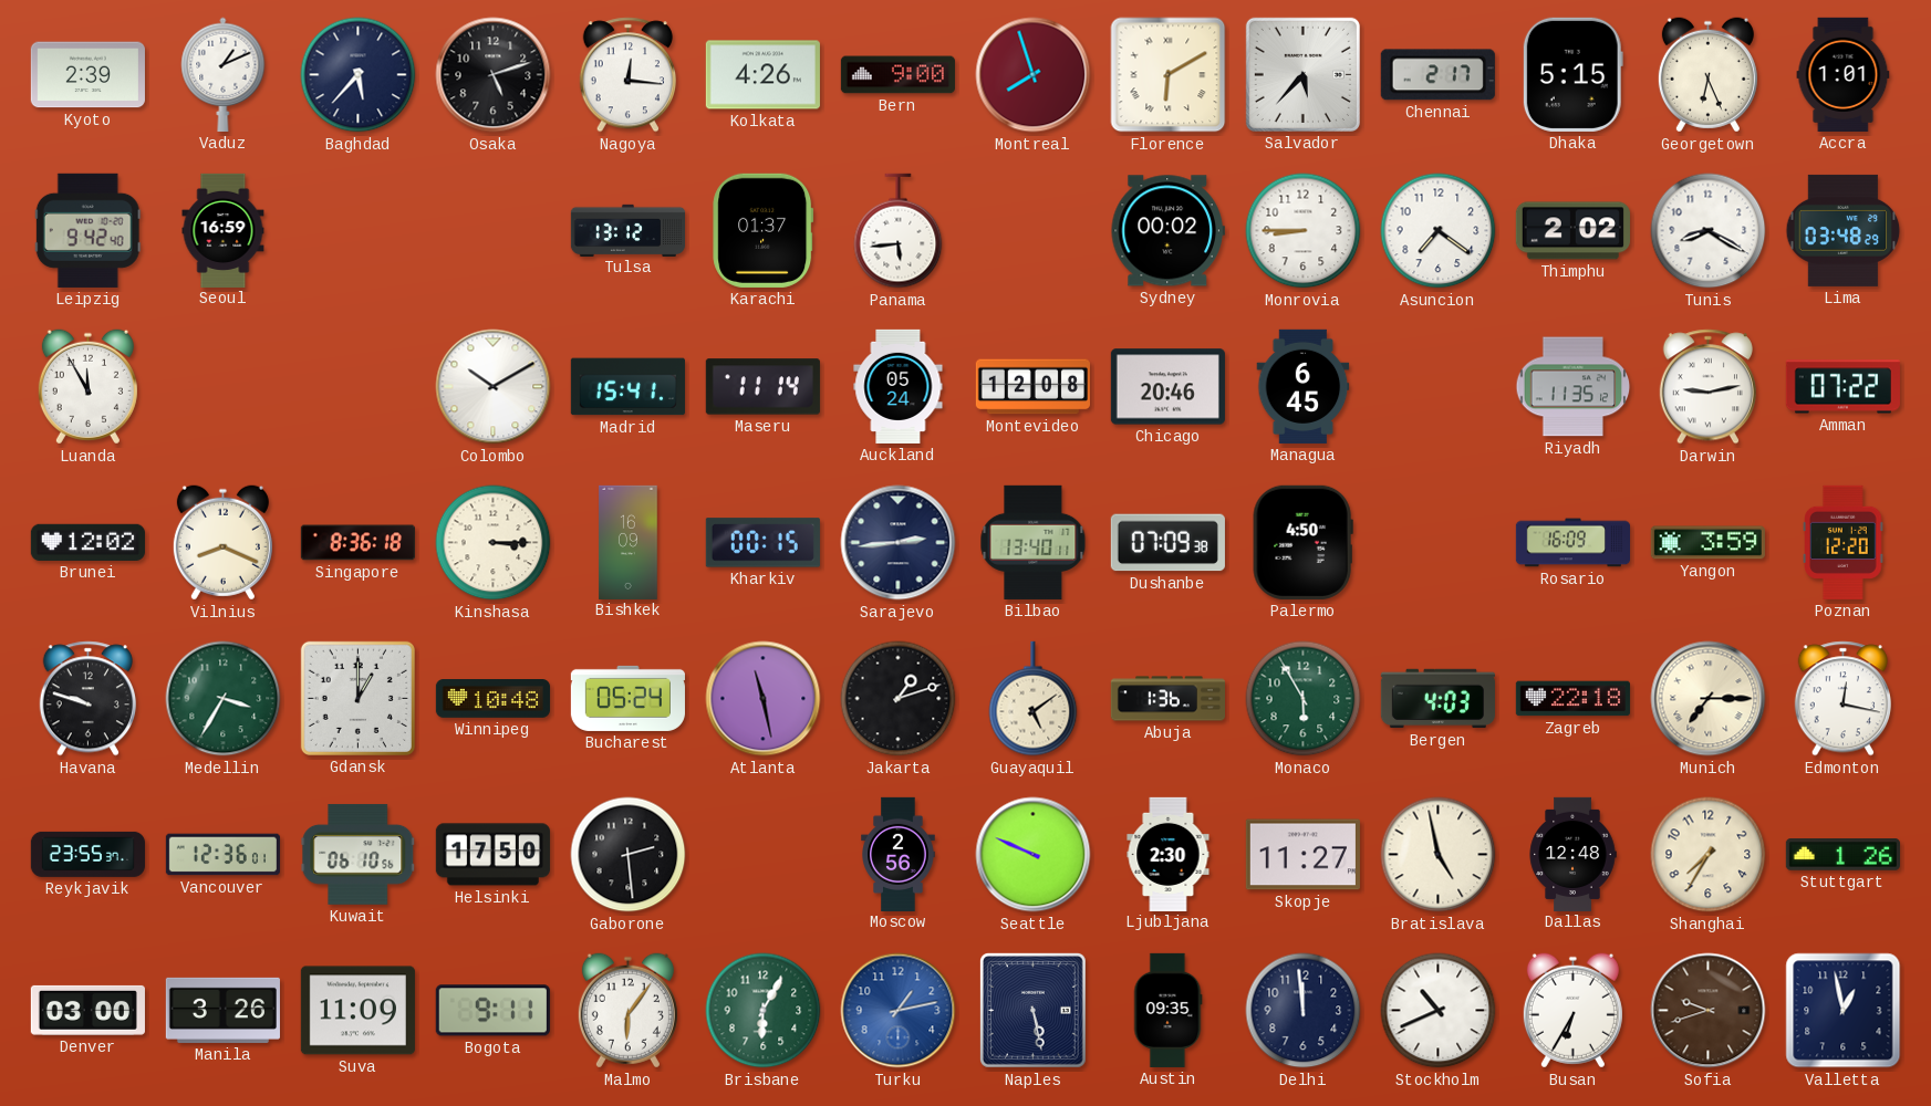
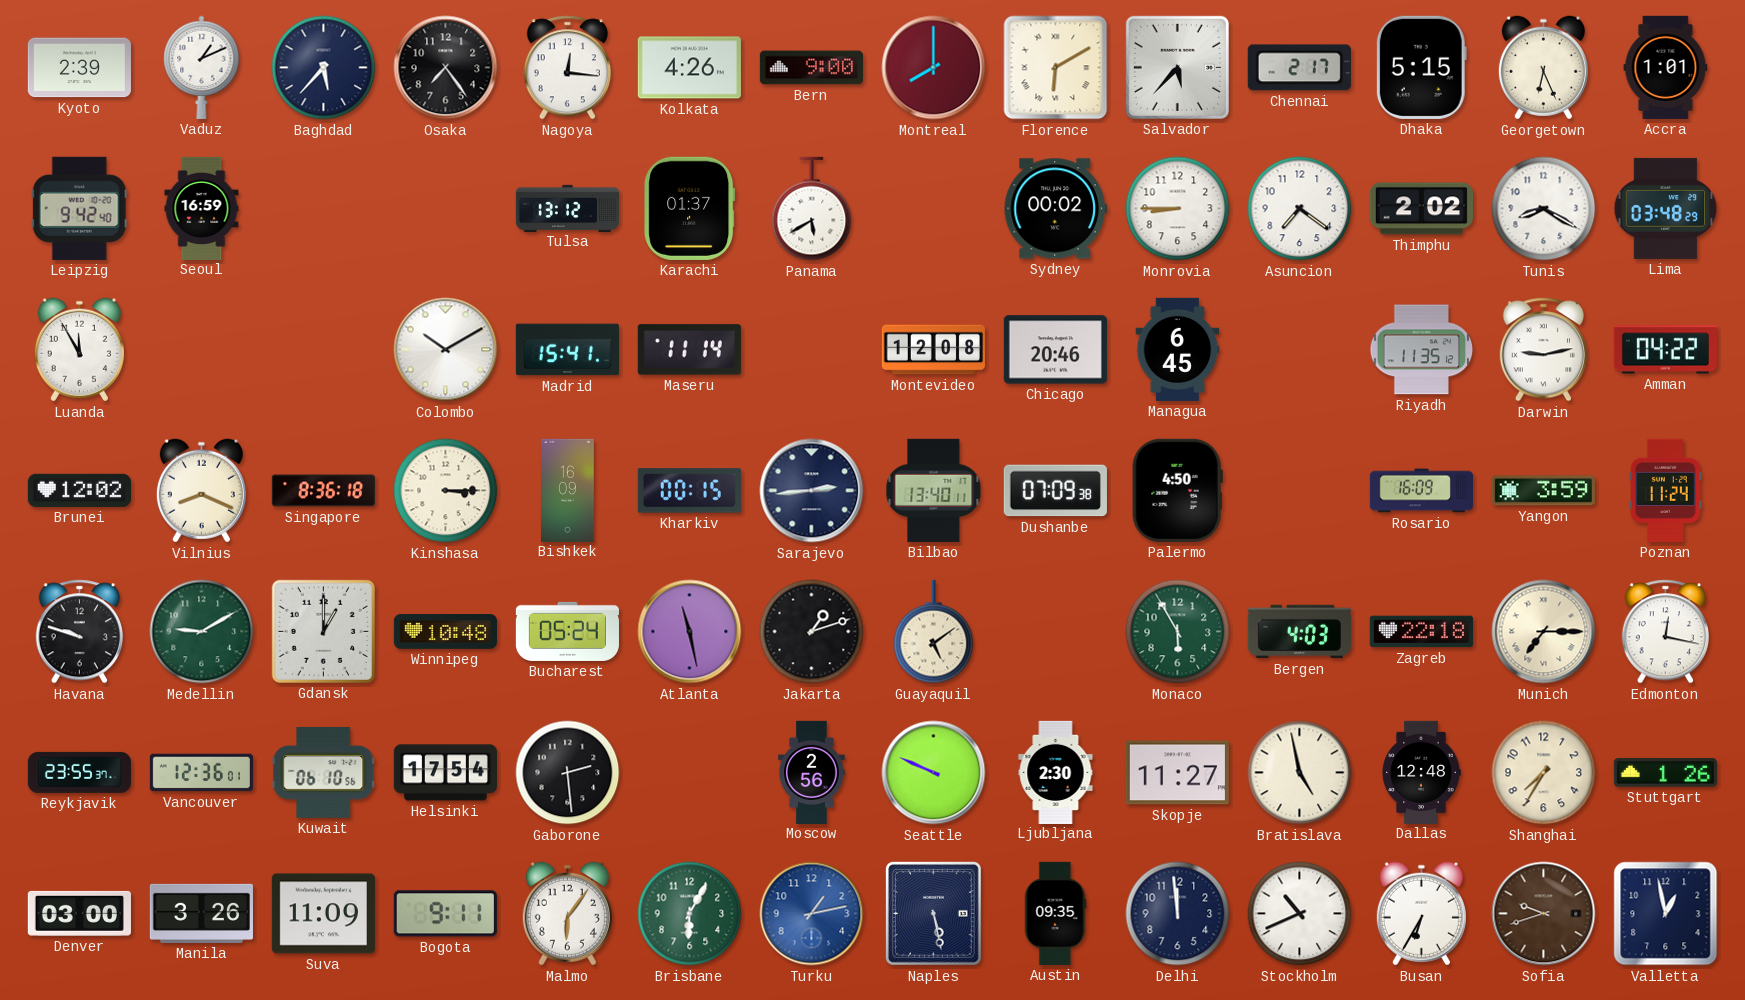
Osaka: 5:12 -> 7:24
Montreal: 7:57 -> 8:00
Panama: 5:44 -> 5:40
Auckland: 05:24 -> none
Amman: 07:22 -> 04:22
Poznan: 12:20 -> 11:24
Medellin: 3:35 -> 9:10
Abuja: 1:36 -> none
Helsinki: 17:50 -> 17:54
